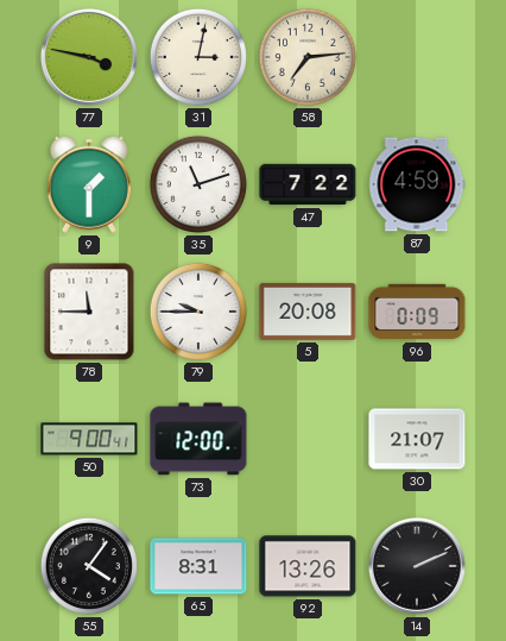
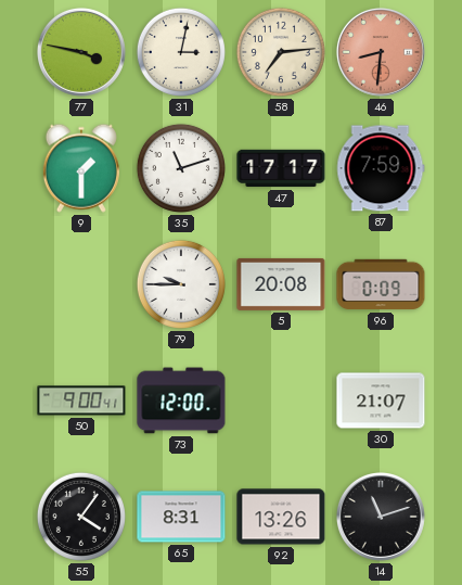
46: none -> 8:31
47: 7:22 -> 17:17
87: 4:59 -> 7:59
78: 11:45 -> none
14: 2:11 -> 11:12
